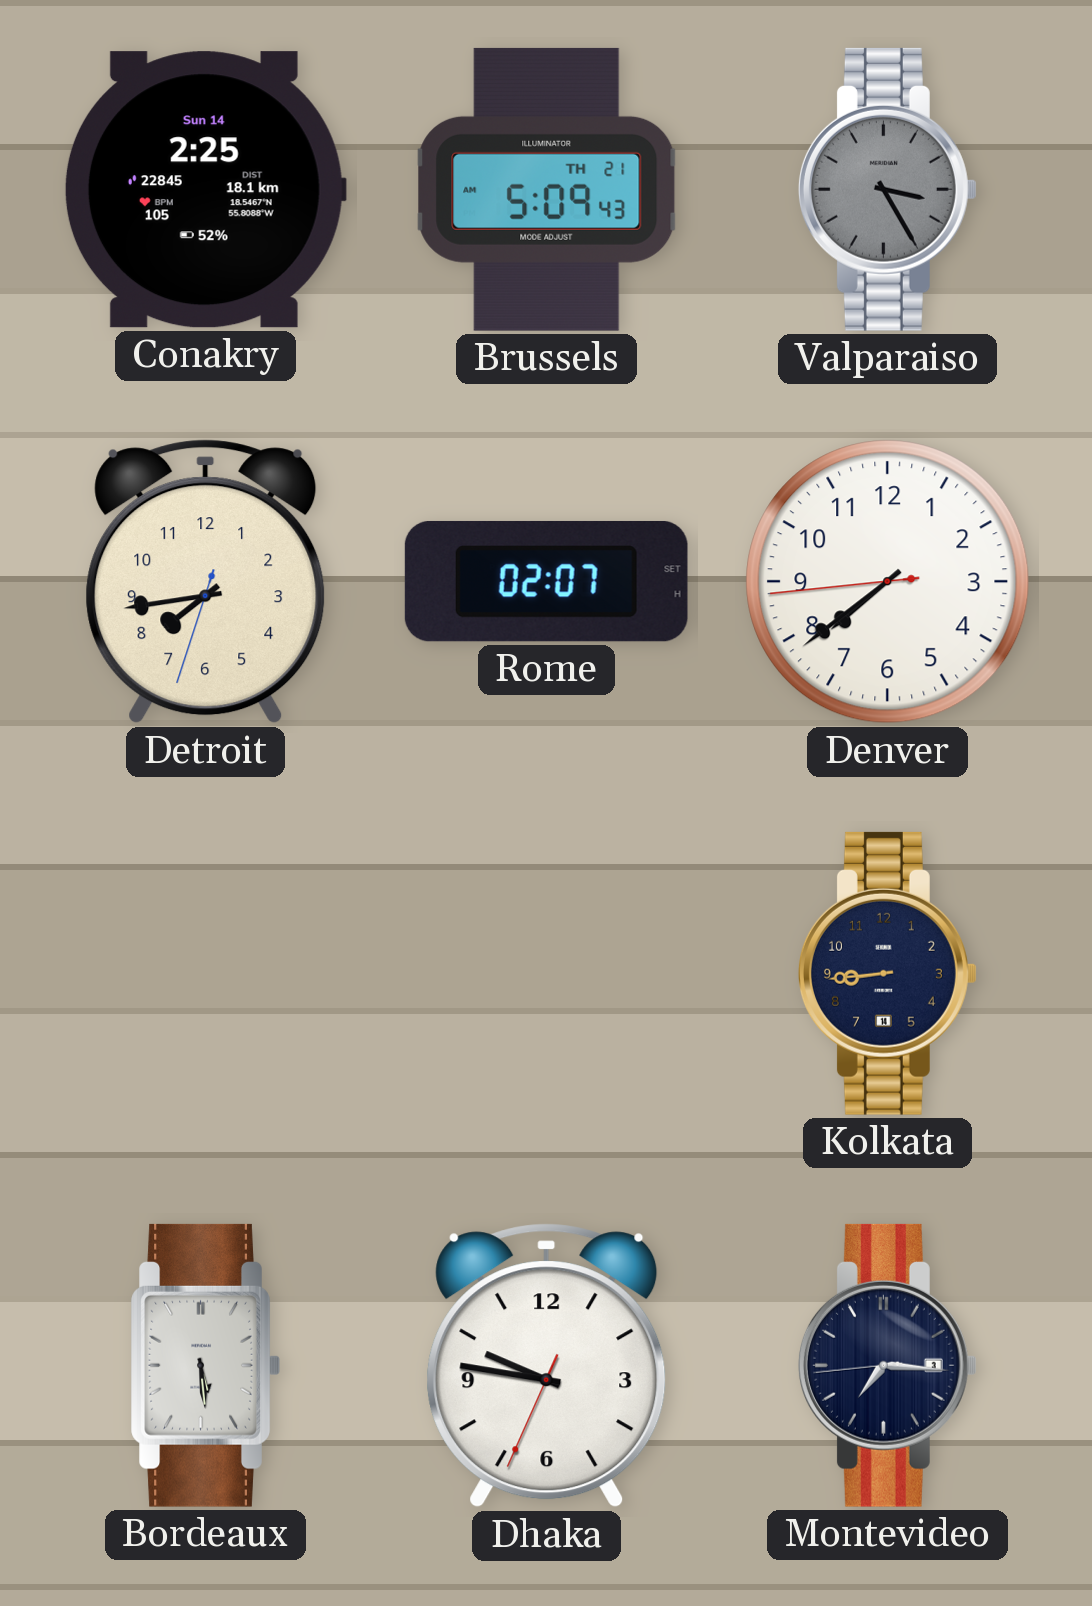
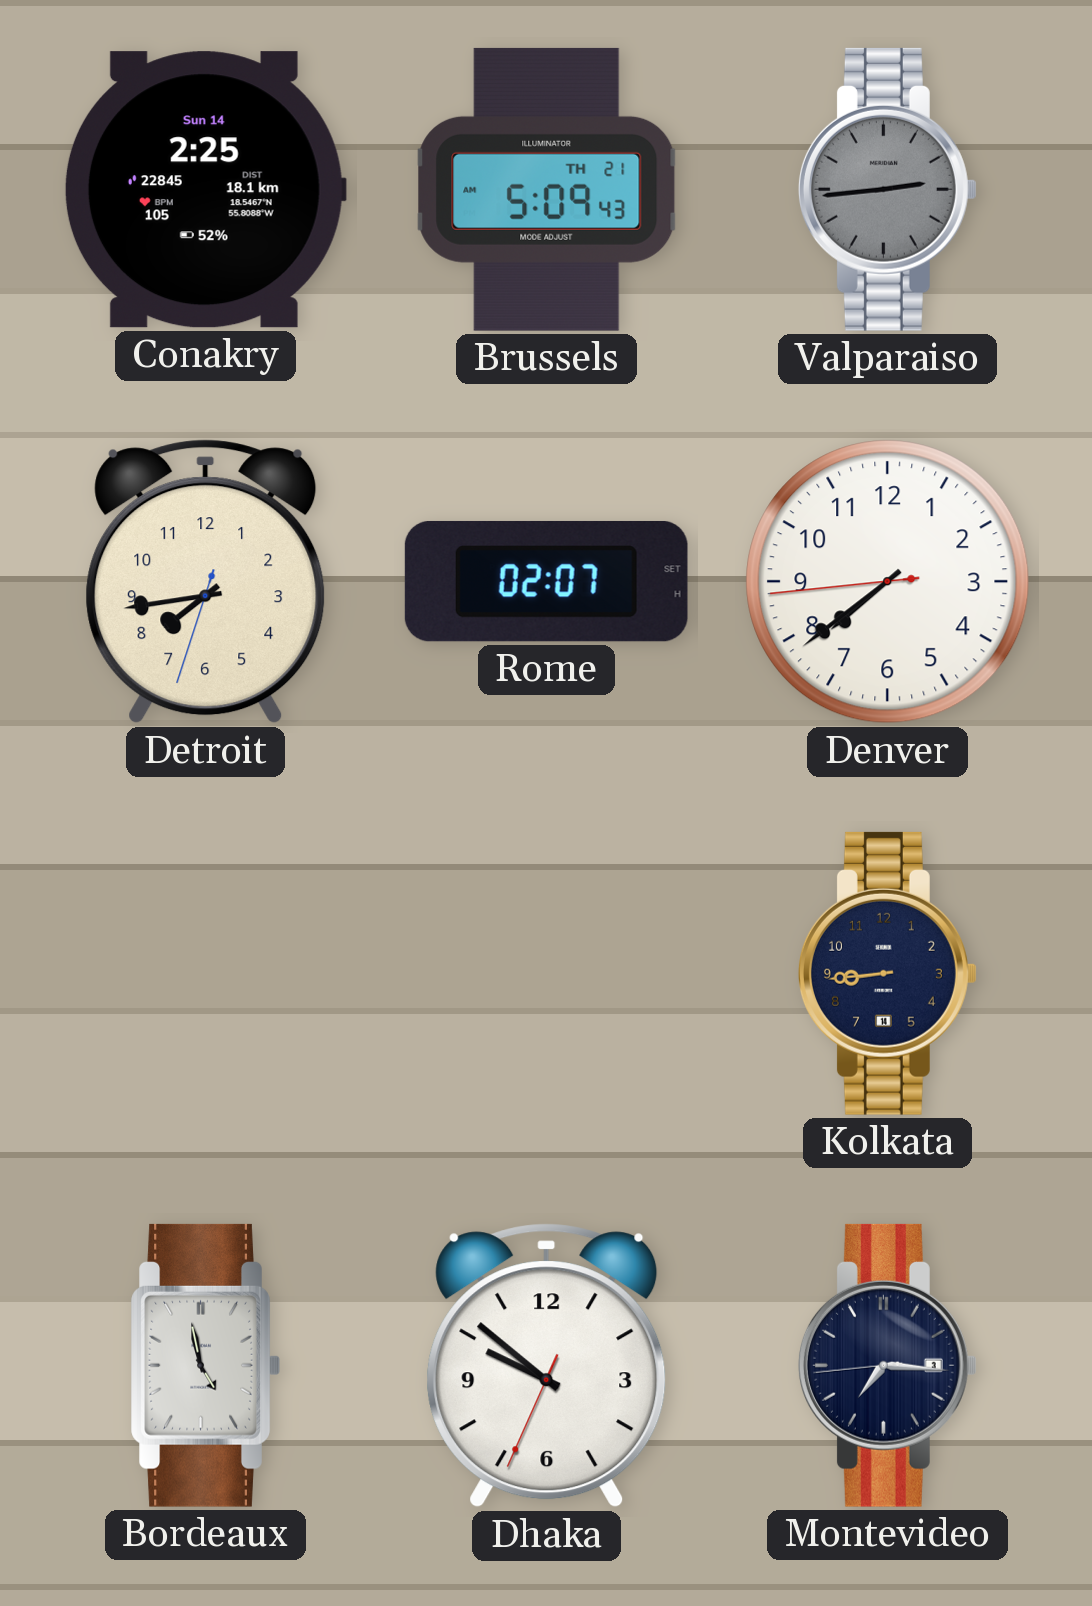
Valparaiso: 3:25 -> 2:44
Bordeaux: 5:29 -> 4:58
Dhaka: 9:46 -> 9:51
